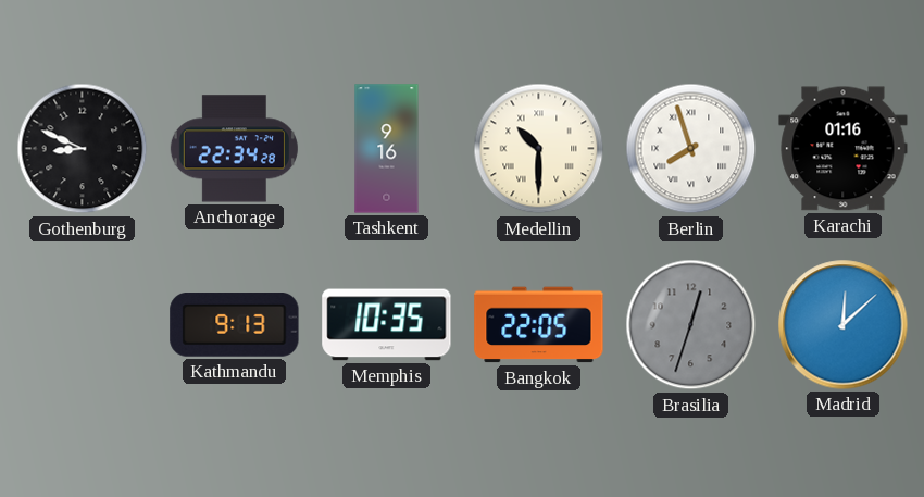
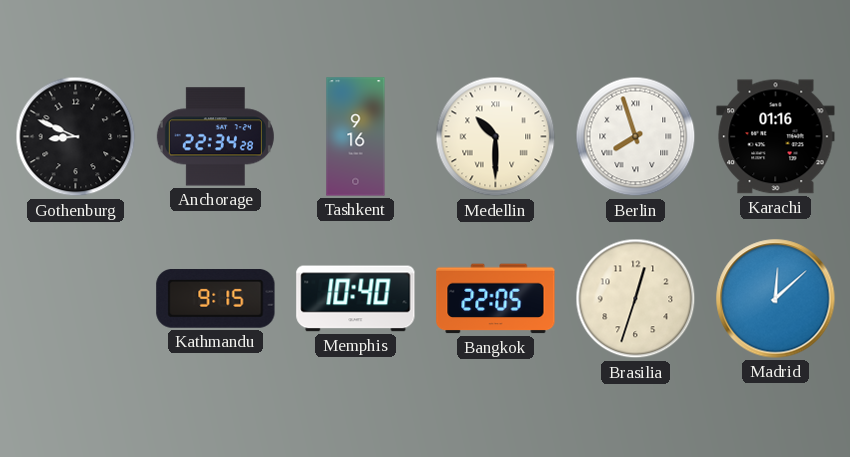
Kathmandu: 9:13 -> 9:15
Memphis: 10:35 -> 10:40
Brasilia dial: grey -> cream
